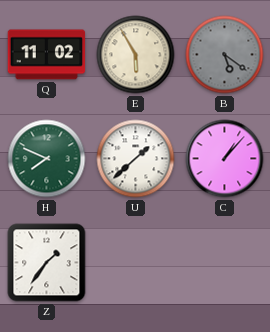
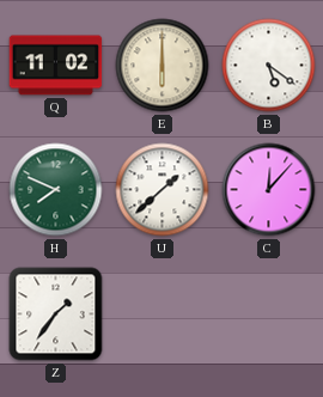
E: 5:55 -> 6:00
B dial: grey -> white
C: 1:07 -> 12:07
